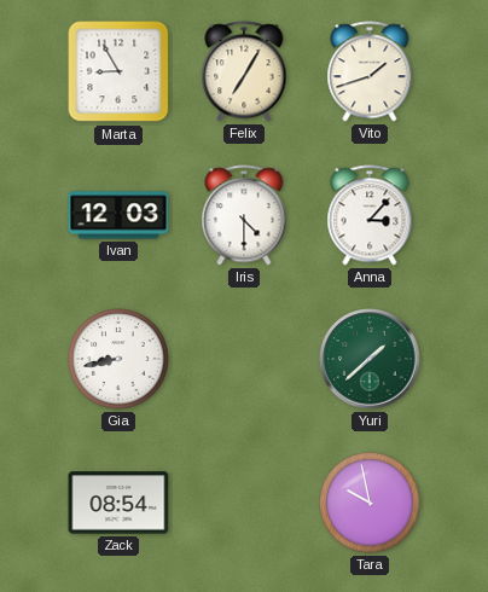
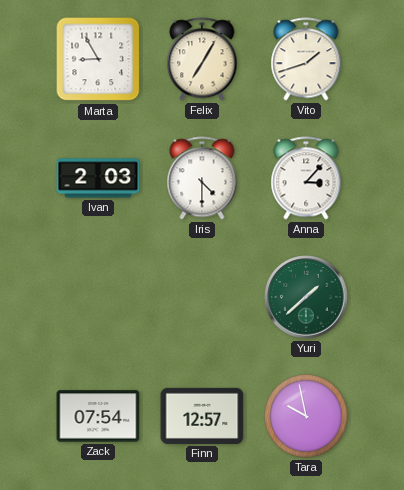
Ivan: 12:03 -> 2:03
Gia: 8:43 -> none
Zack: 08:54 -> 07:54
Finn: none -> 12:57
